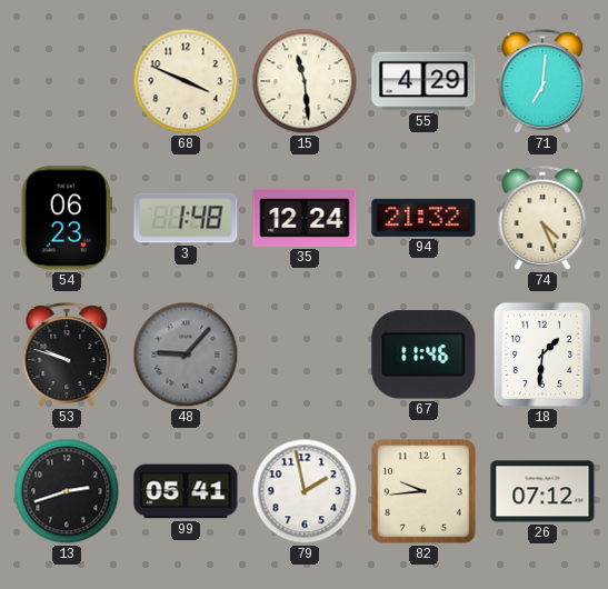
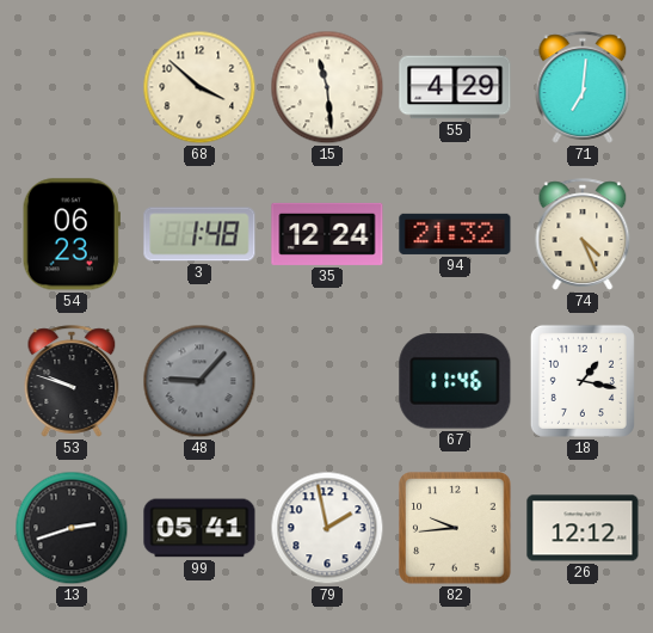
68: 3:49 -> 3:52
18: 1:31 -> 1:17
26: 07:12 -> 12:12
